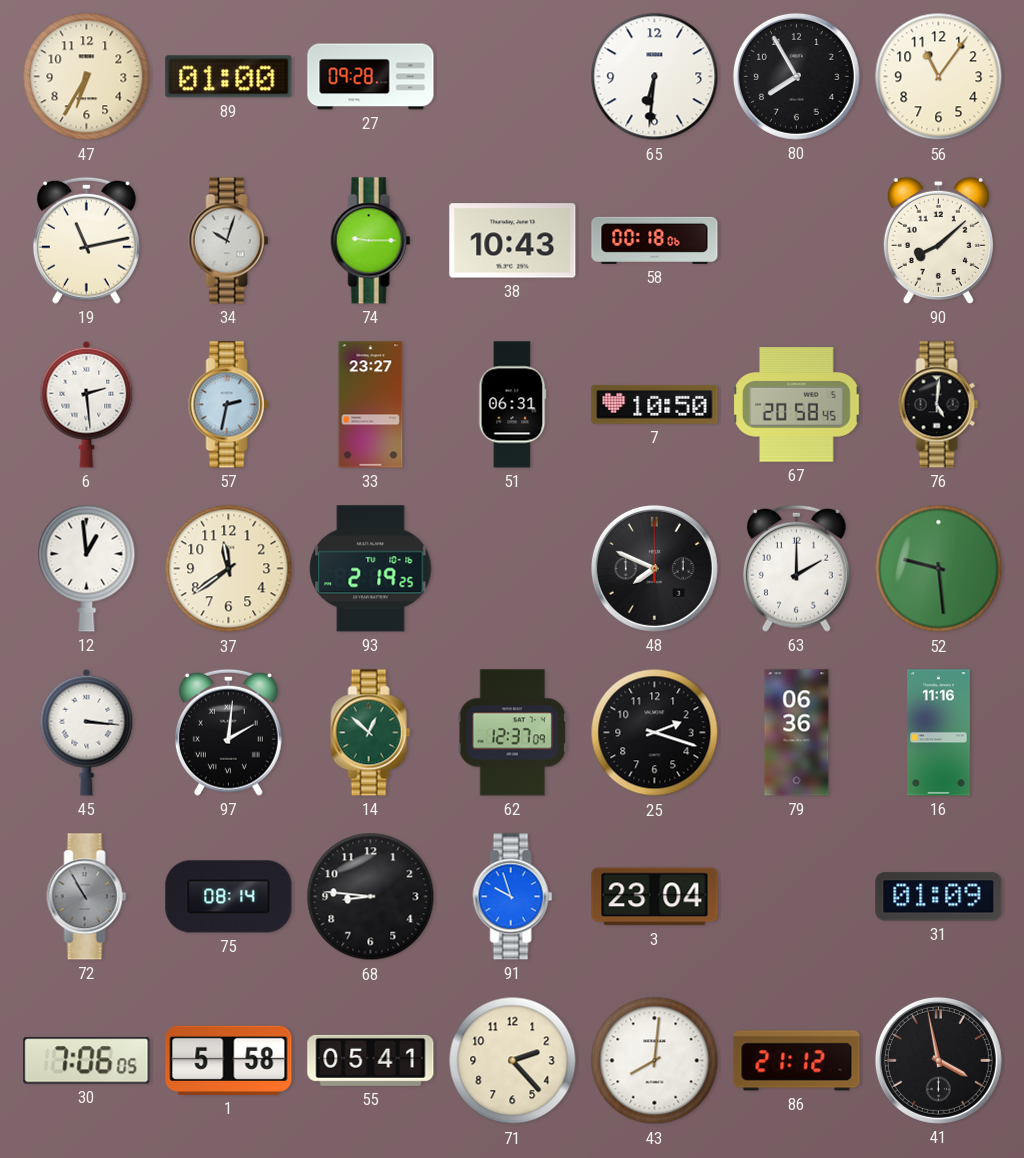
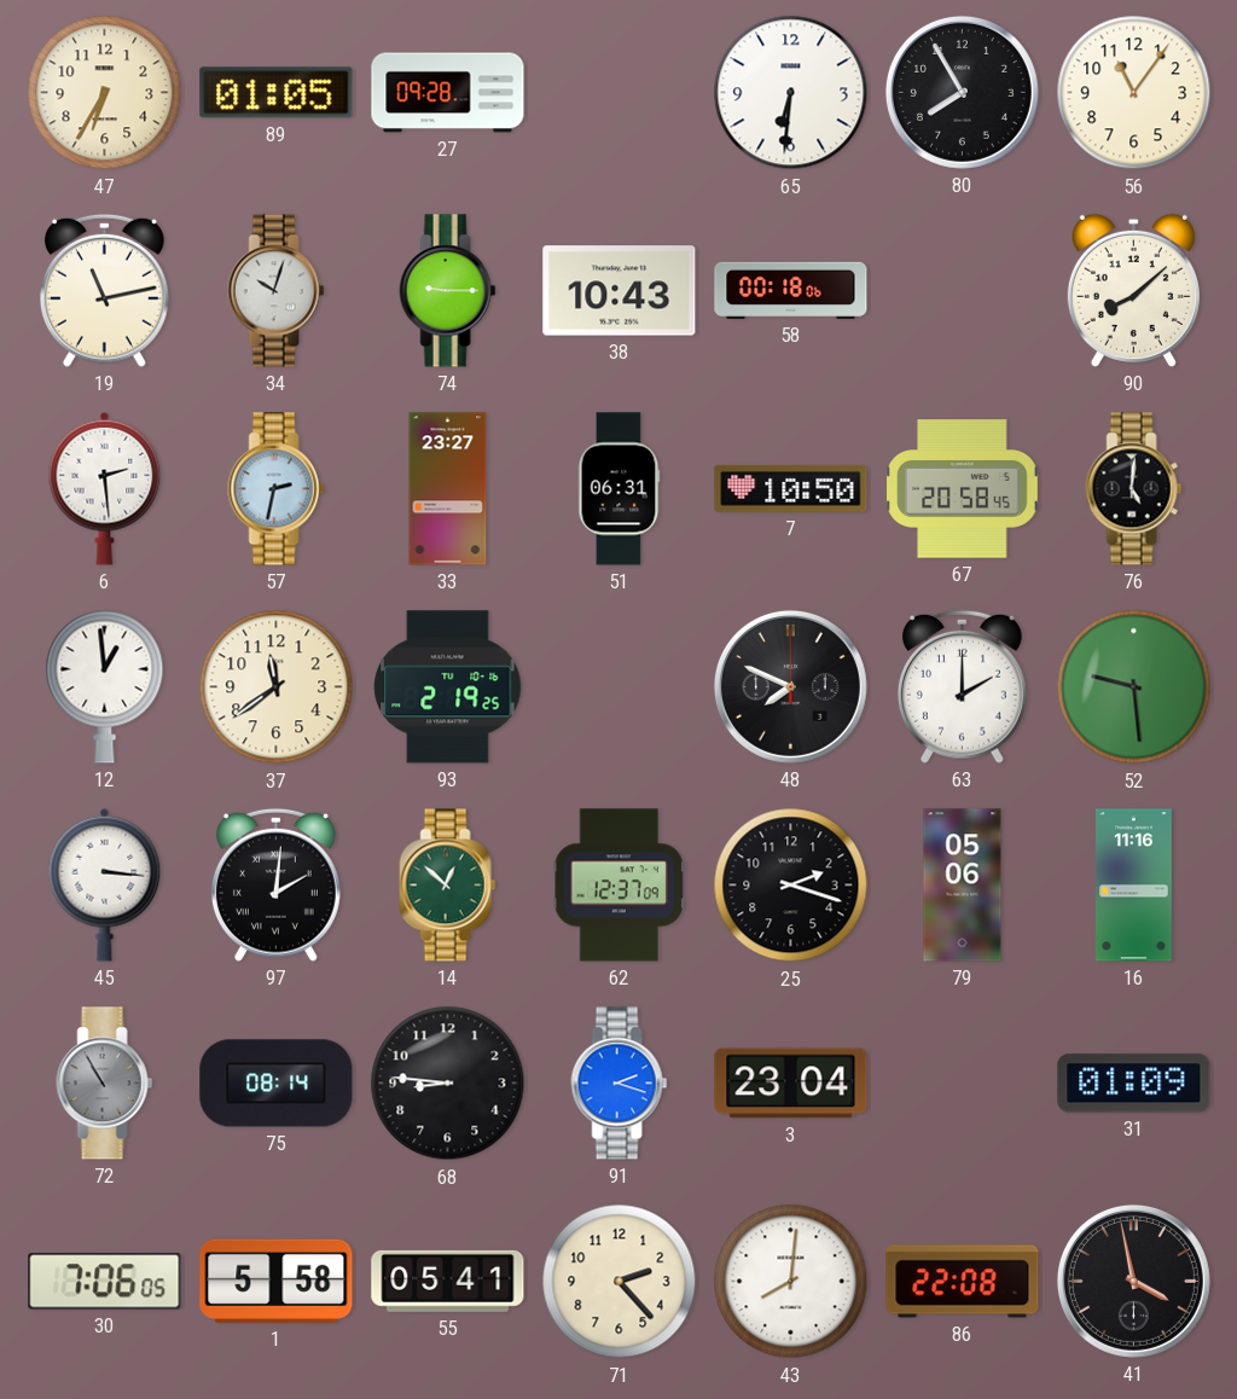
89: 01:00 -> 01:05
79: 06:36 -> 05:06
91: 9:57 -> 2:18
86: 21:12 -> 22:08
